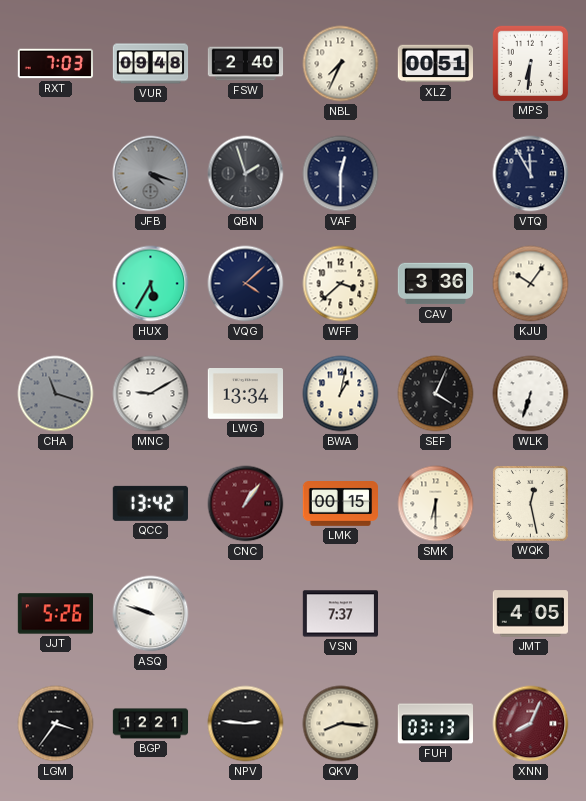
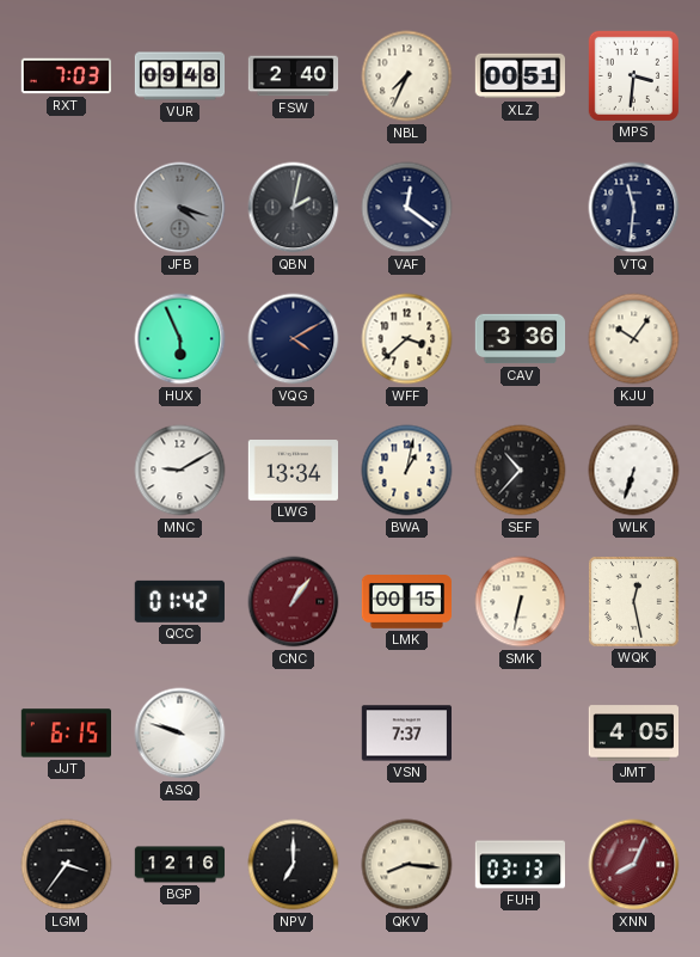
MPS: 6:31 -> 3:31
QBN: 1:57 -> 2:02
VAF: 12:30 -> 12:21
VTQ: 11:55 -> 11:31
HUX: 5:35 -> 5:56
VQG: 4:08 -> 4:10
CHA: 11:18 -> none
SEF: 4:04 -> 10:37
QCC: 13:42 -> 01:42
SMK: 6:30 -> 6:32
JJT: 5:26 -> 6:15
BGP: 12:21 -> 12:16
NPV: 2:46 -> 7:00
